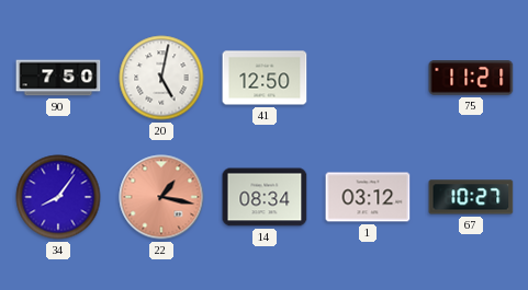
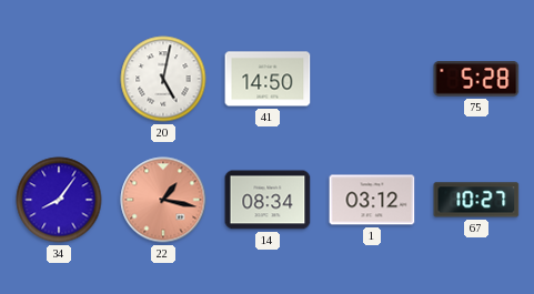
90: 7:50 -> none
41: 12:50 -> 14:50
75: 11:21 -> 5:28
